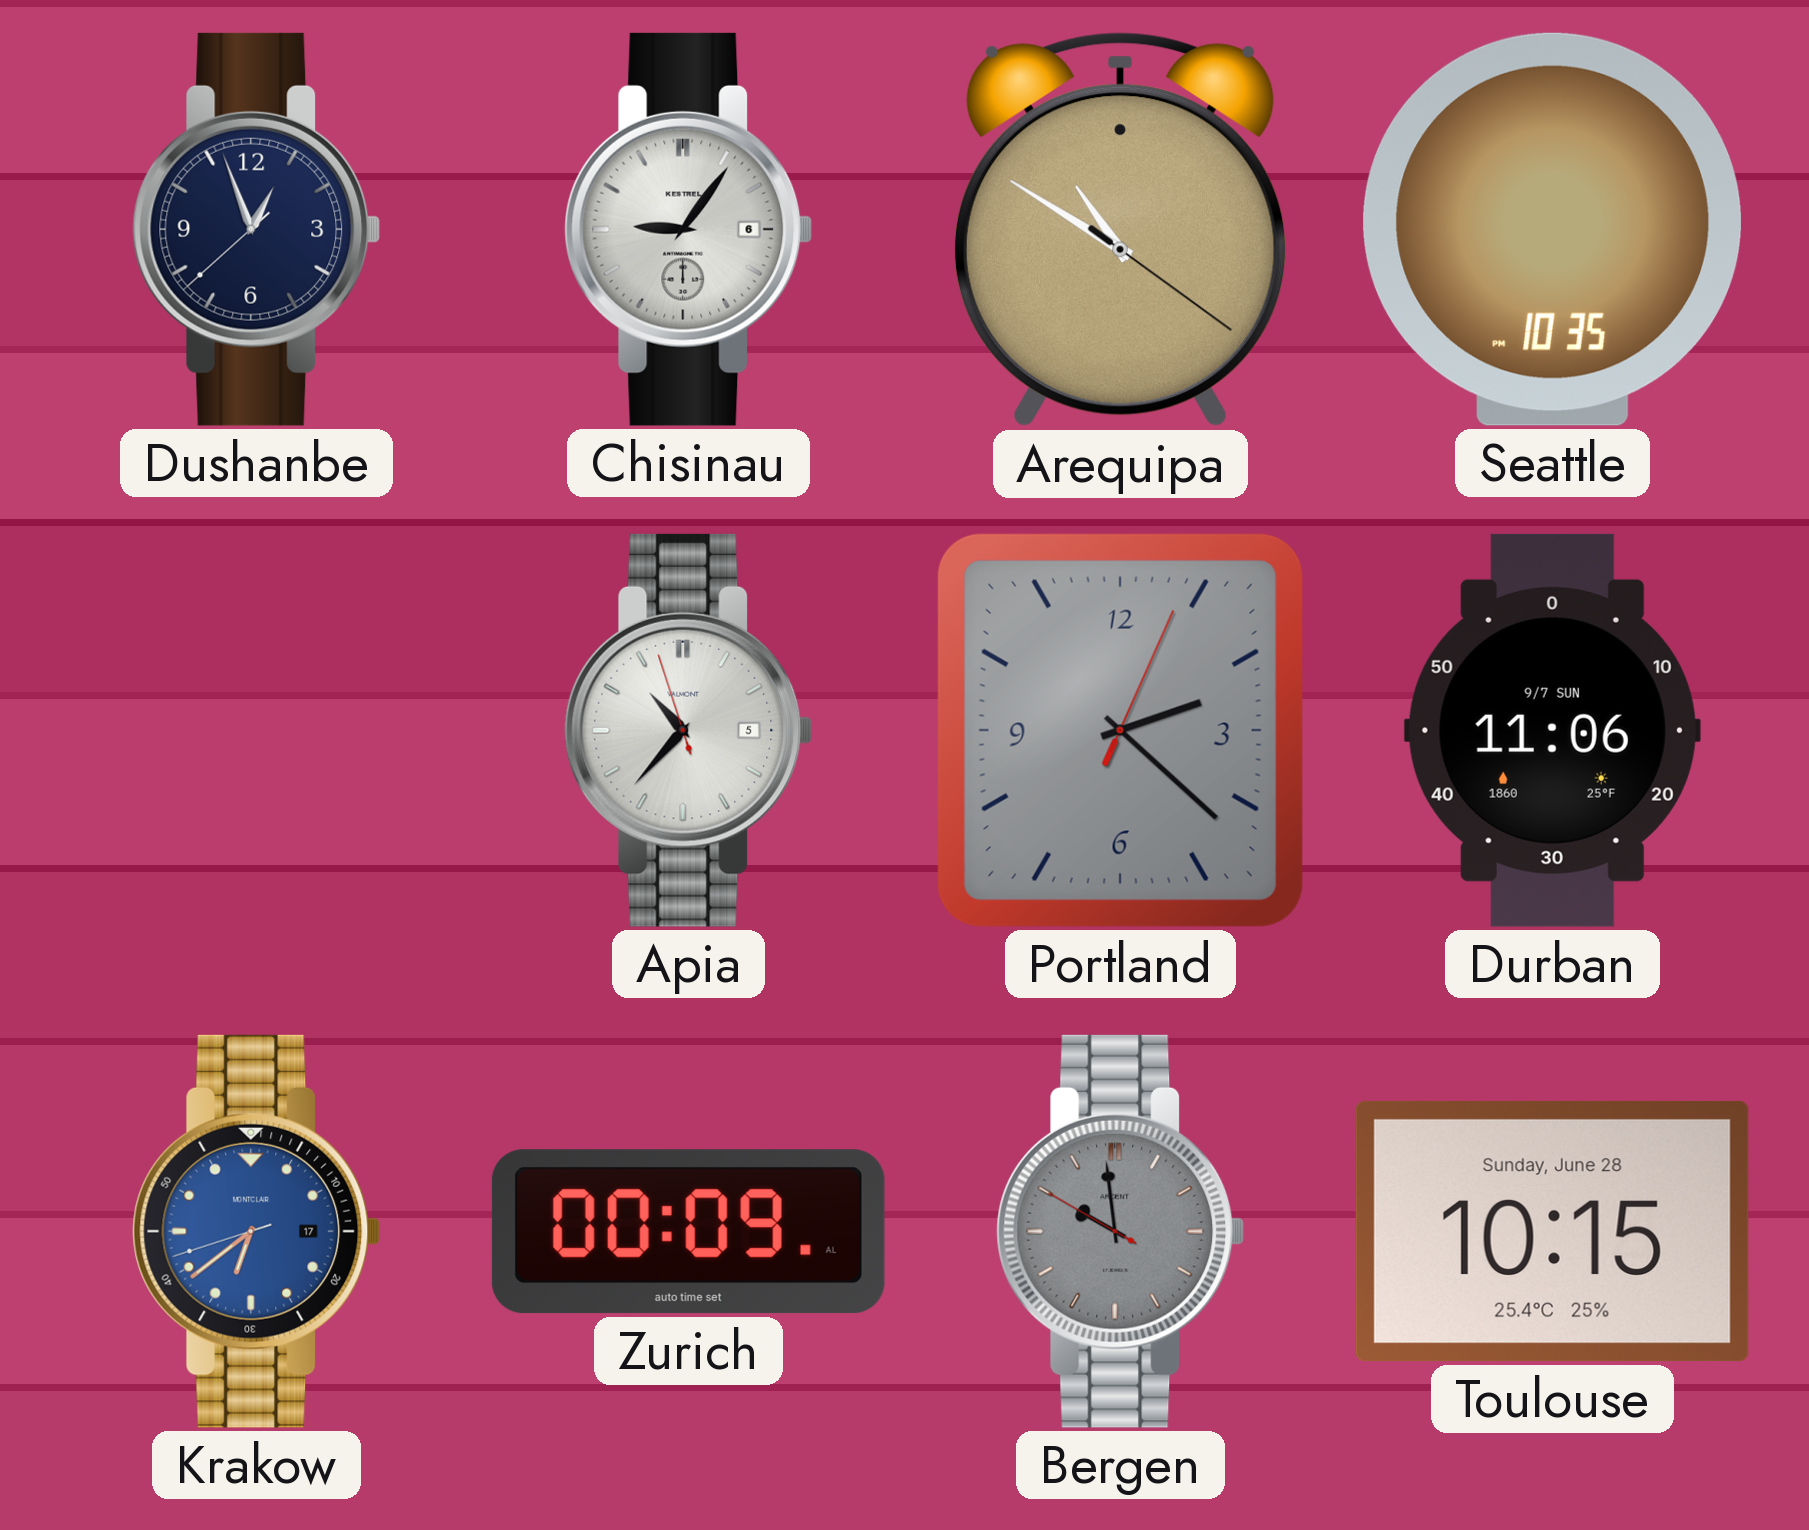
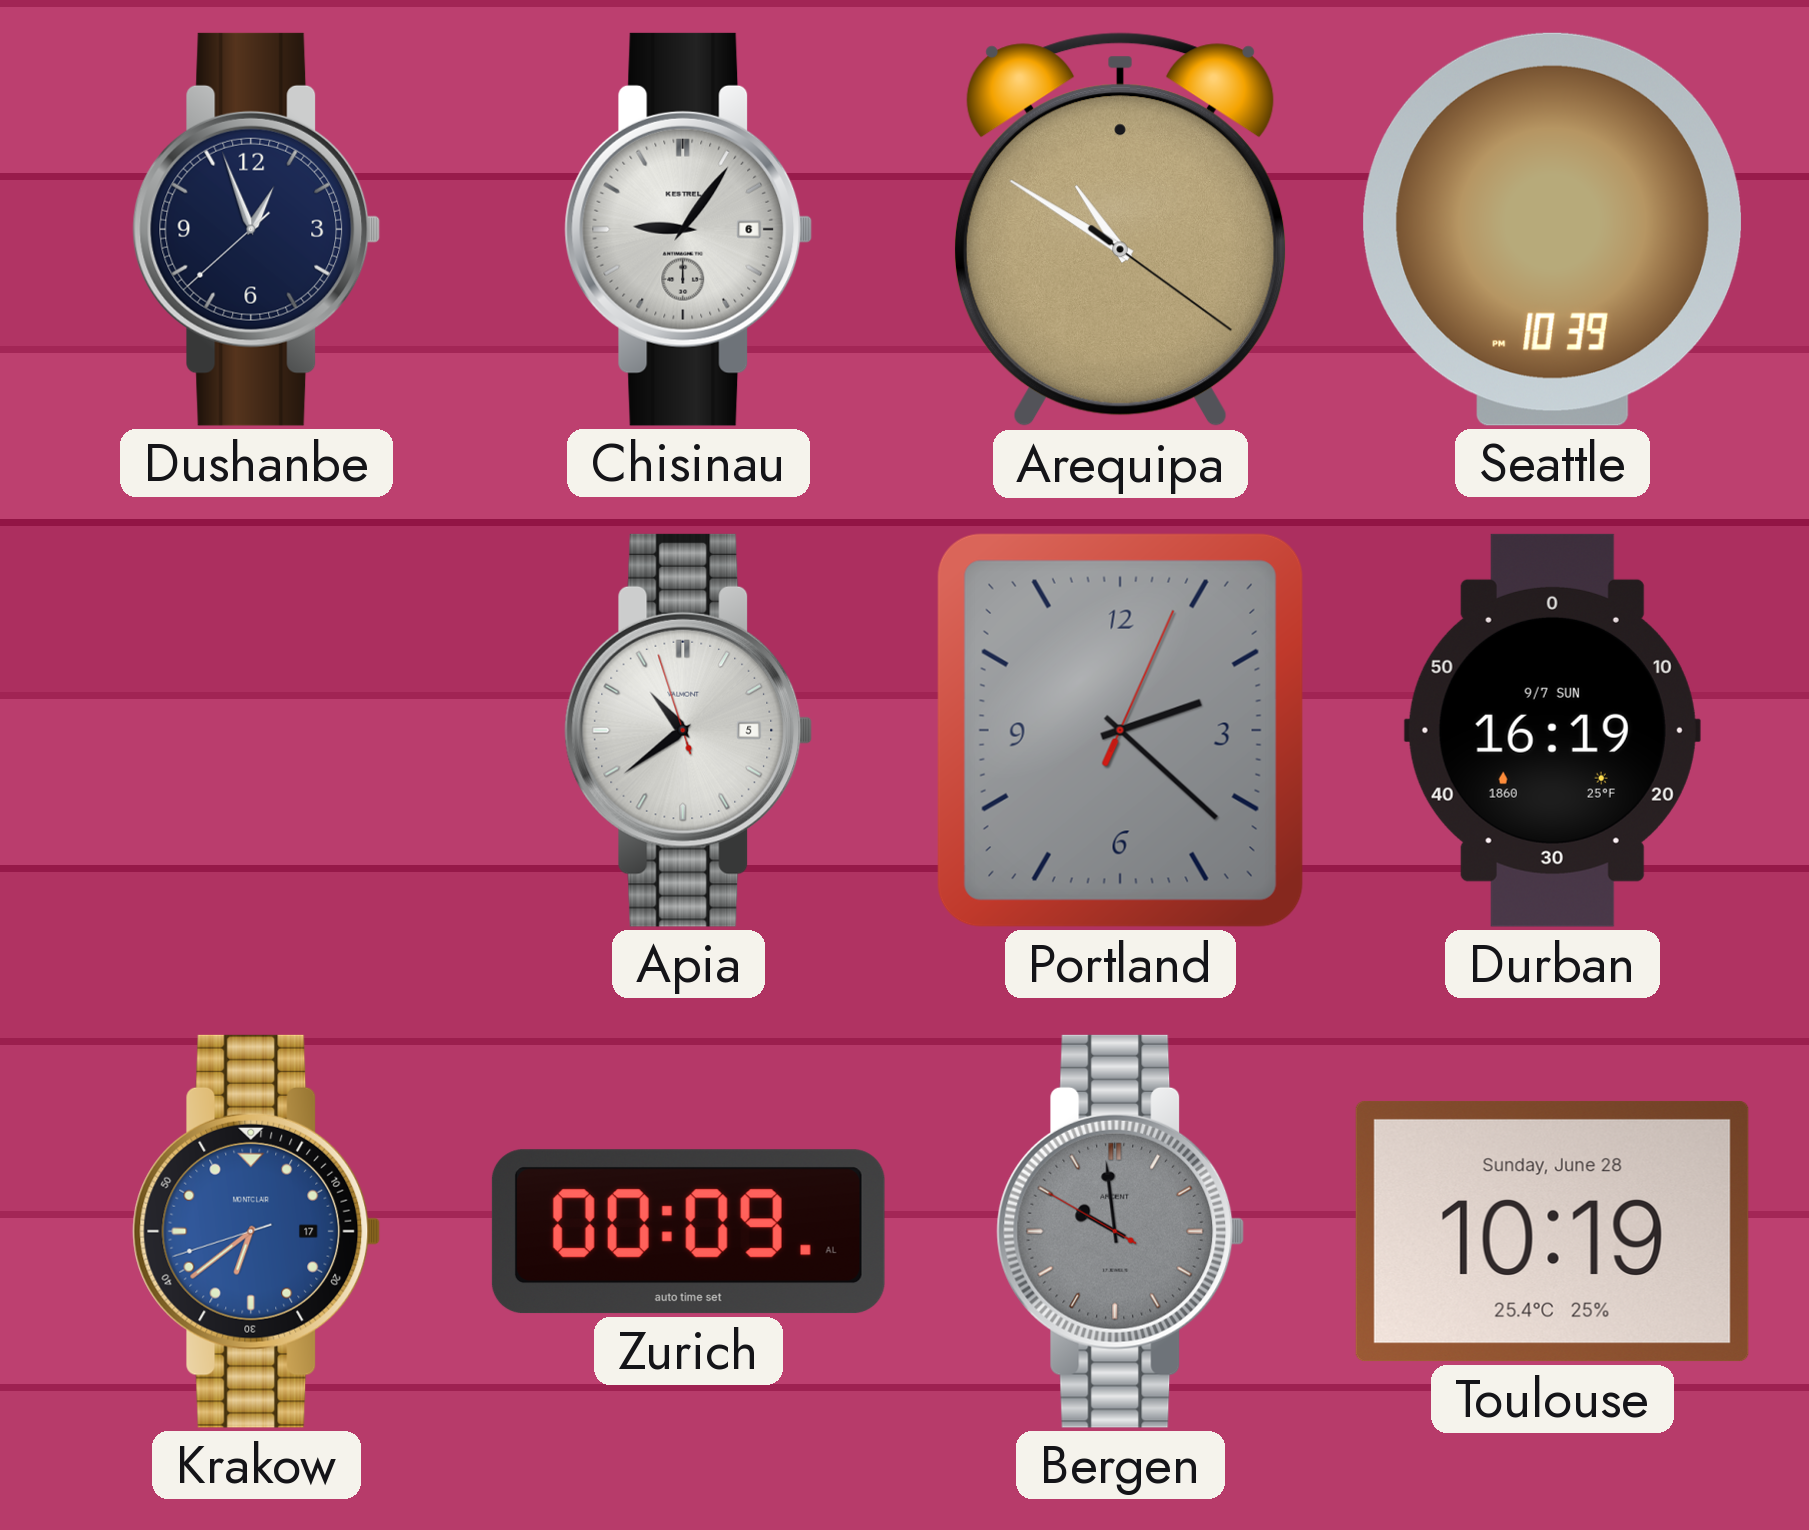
Seattle: 10:35 -> 10:39
Apia: 10:36 -> 10:38
Durban: 11:06 -> 16:19
Toulouse: 10:15 -> 10:19
